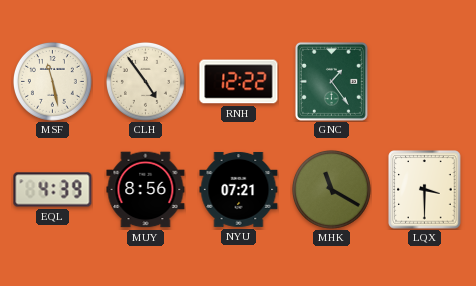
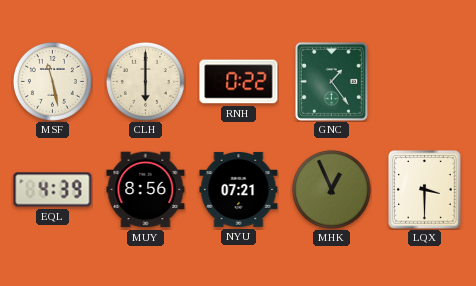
CLH: 4:54 -> 6:00
RNH: 12:22 -> 0:22
MHK: 11:20 -> 12:56
